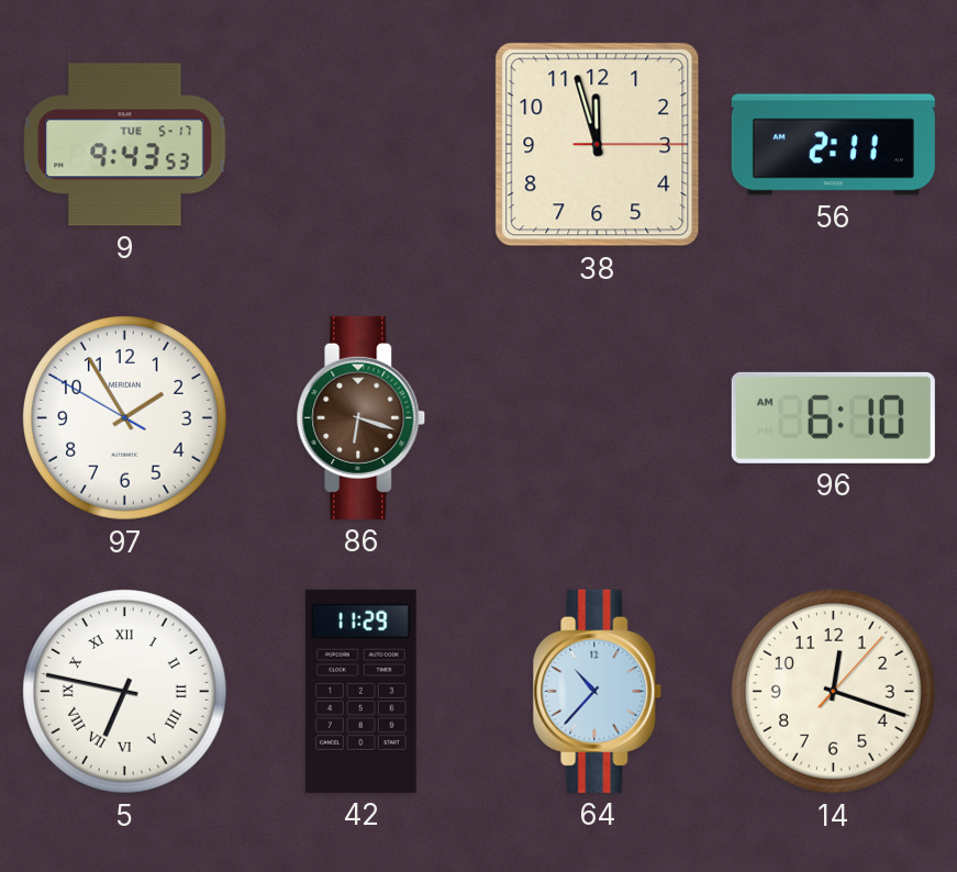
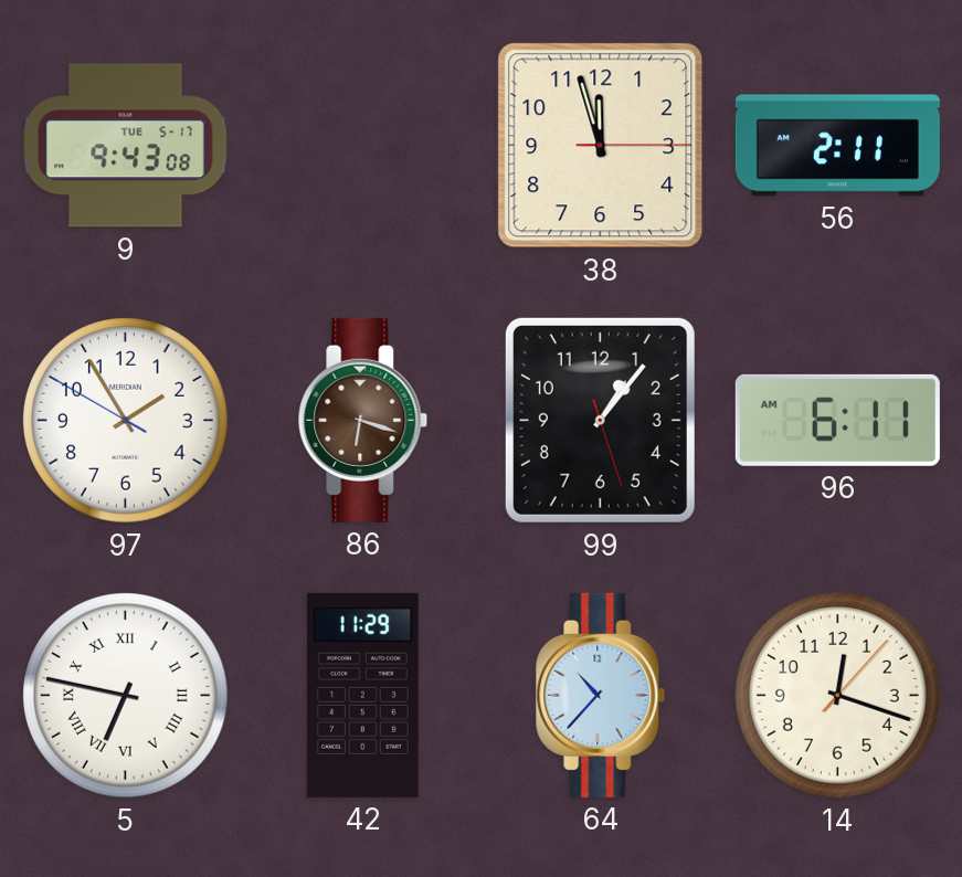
9: 9:43:53 -> 9:43:08
99: none -> 1:06
96: 6:10 -> 6:11
